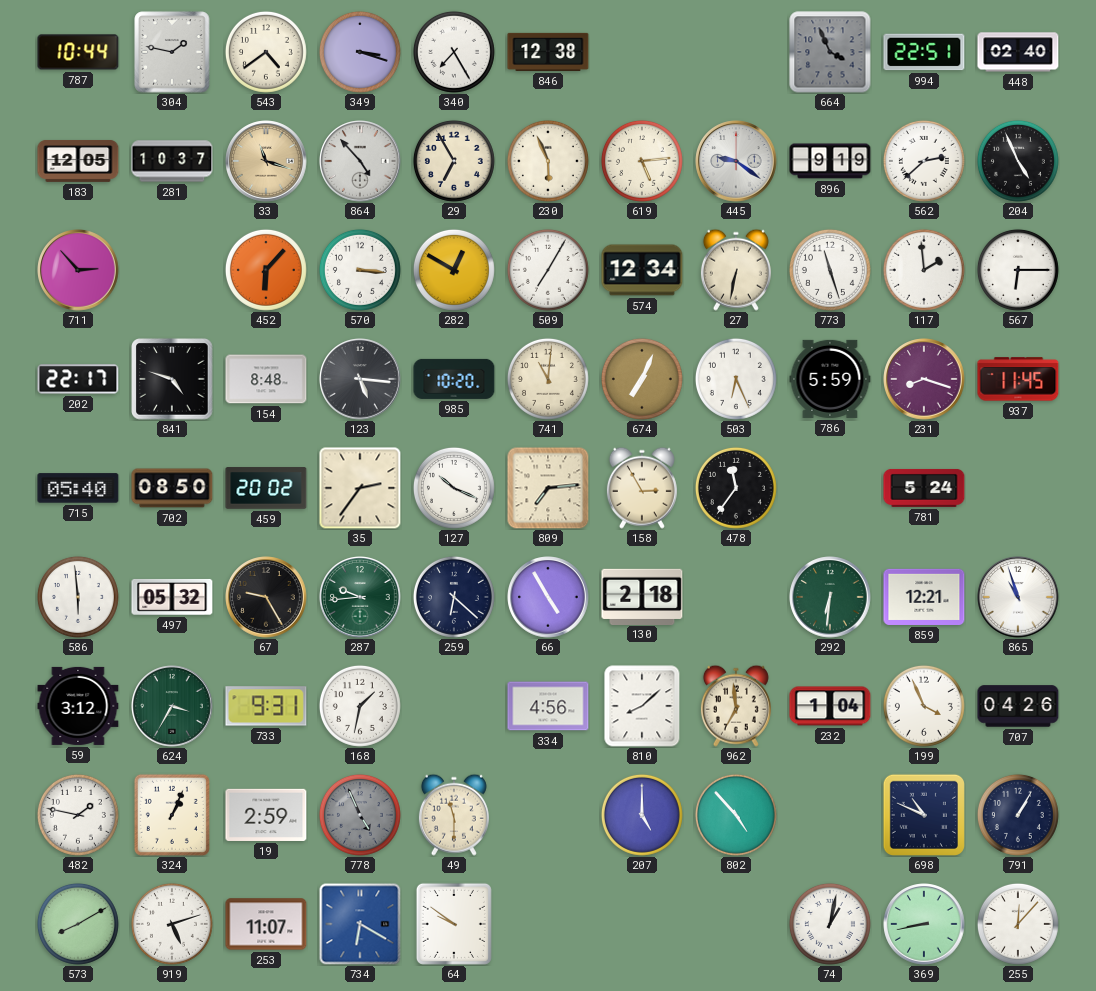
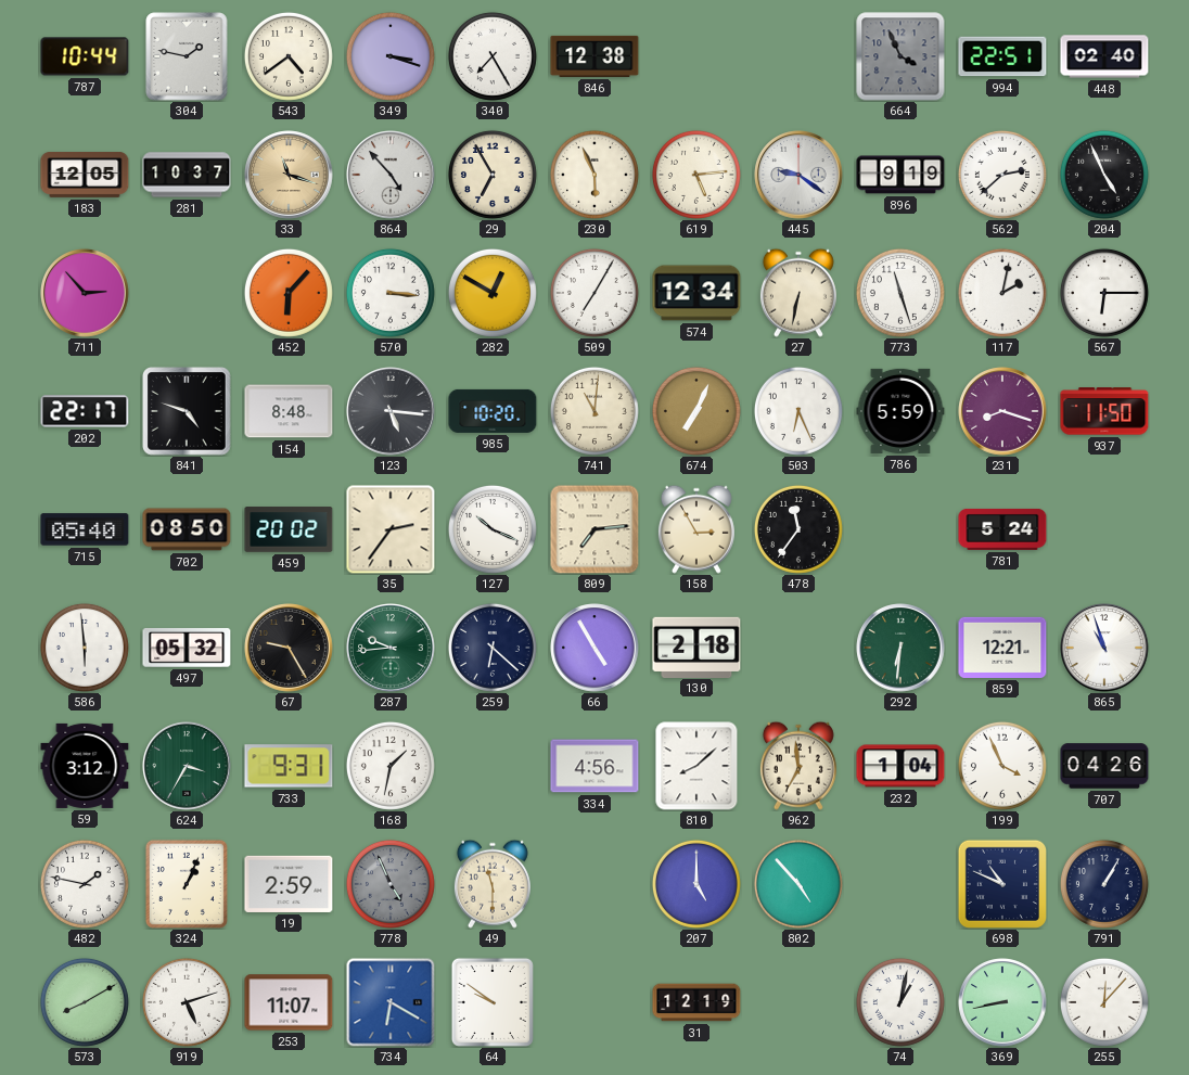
117: 1:59 -> 2:02
937: 11:45 -> 11:50
31: none -> 12:19
